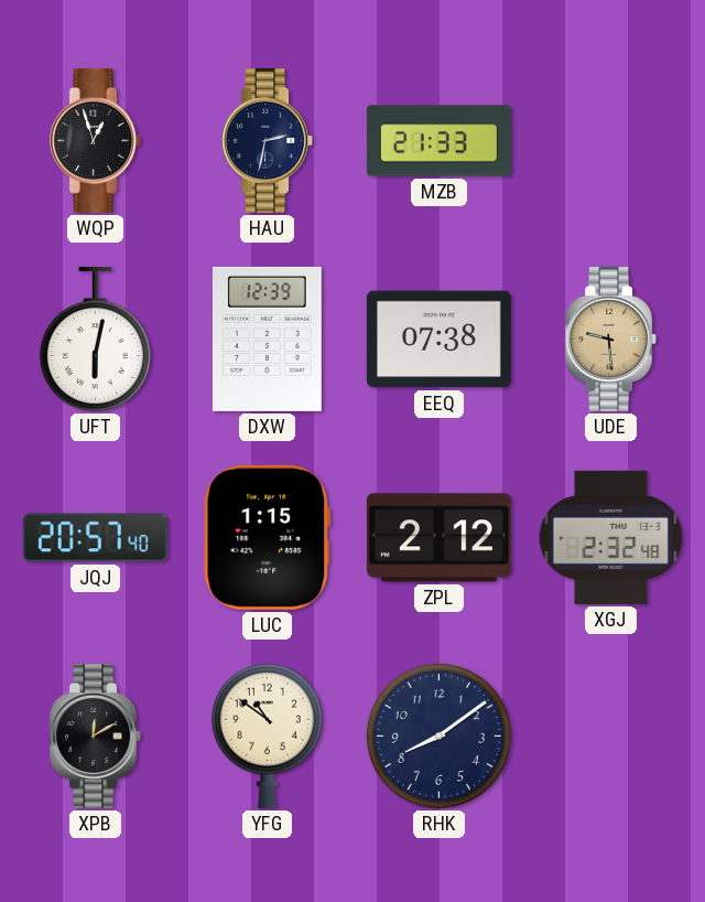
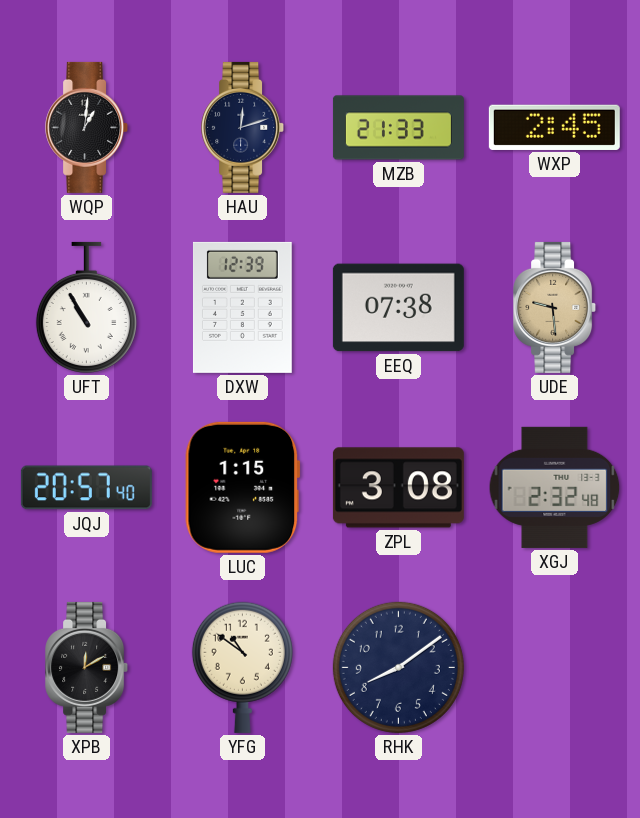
WQP: 12:57 -> 1:01
HAU: 2:32 -> 12:12
WXP: none -> 2:45
UFT: 6:02 -> 10:55
ZPL: 2:12 -> 3:08
